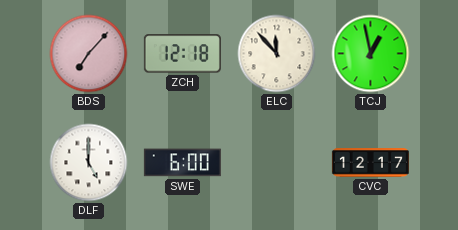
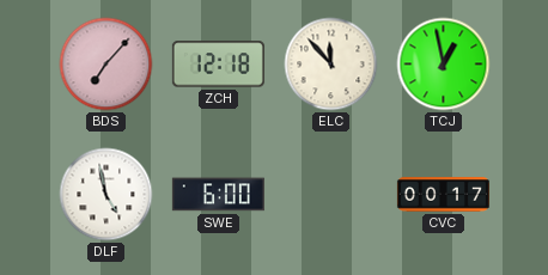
DLF: 5:00 -> 4:58
CVC: 12:17 -> 00:17
